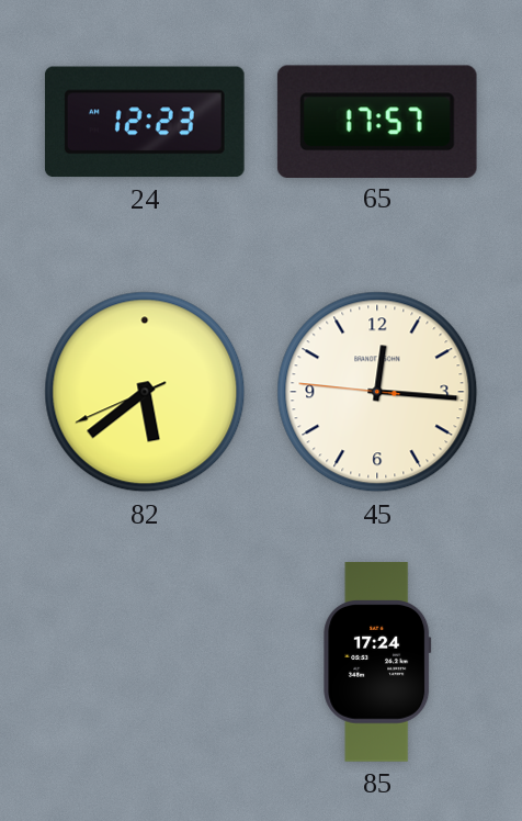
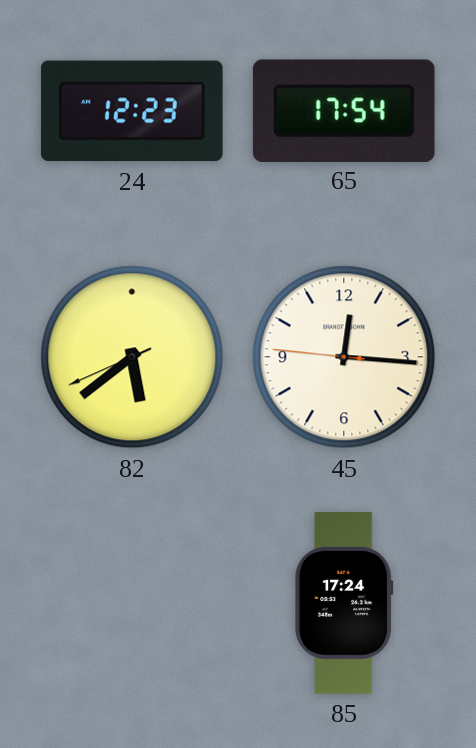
65: 17:57 -> 17:54
